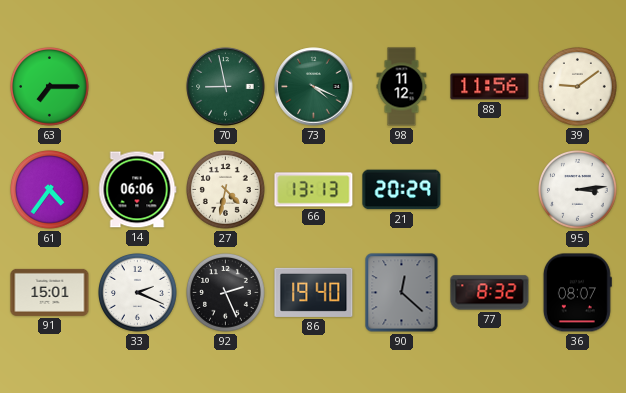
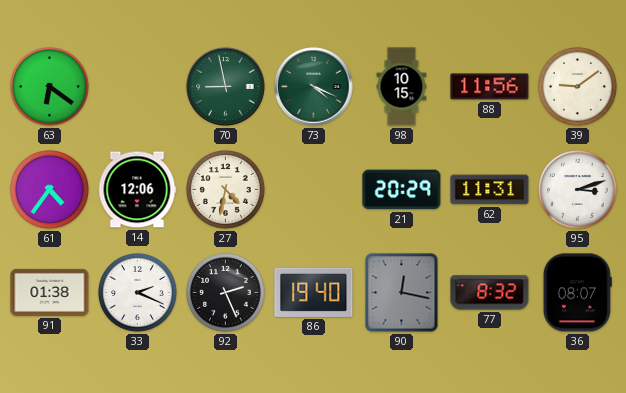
63: 7:15 -> 6:21
98: 11:12 -> 10:15
14: 06:06 -> 12:06
66: 13:13 -> none
62: none -> 11:31
95: 3:14 -> 3:12
91: 15:01 -> 01:38
90: 12:22 -> 12:17
